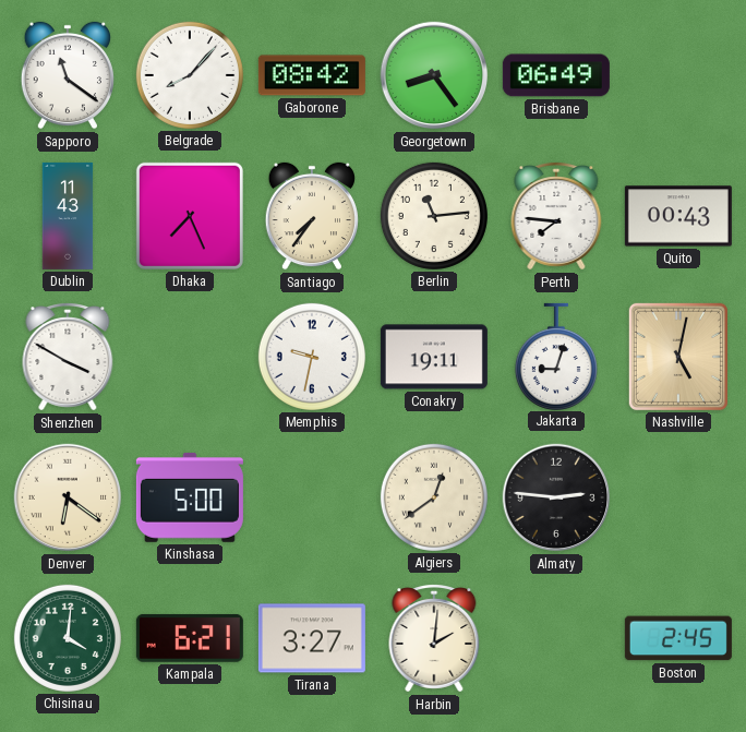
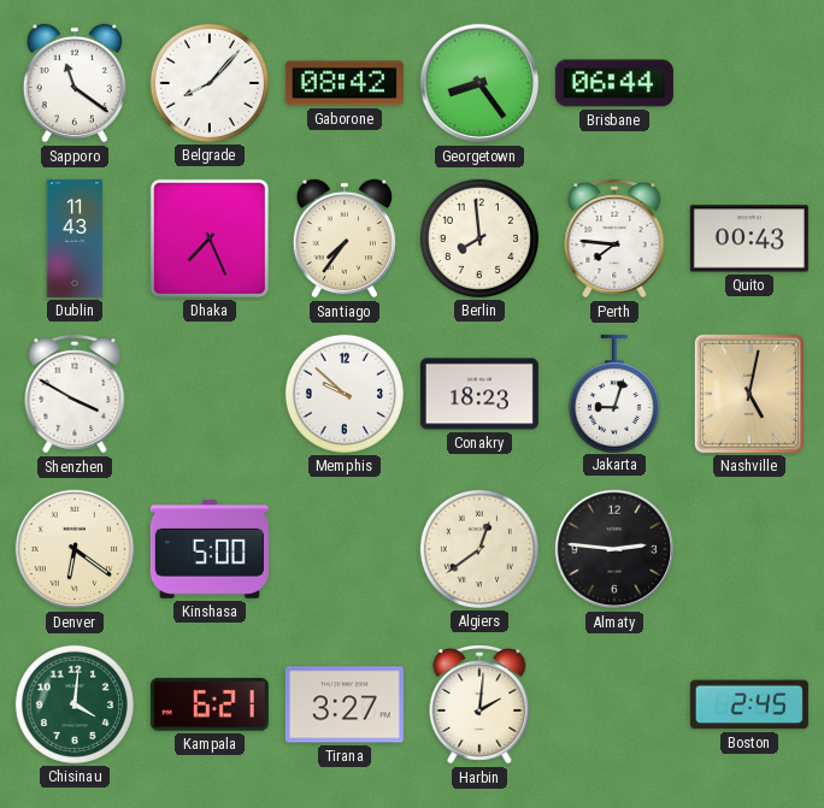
Brisbane: 06:49 -> 06:44
Berlin: 11:14 -> 7:59
Memphis: 9:32 -> 9:52
Conakry: 19:11 -> 18:23
